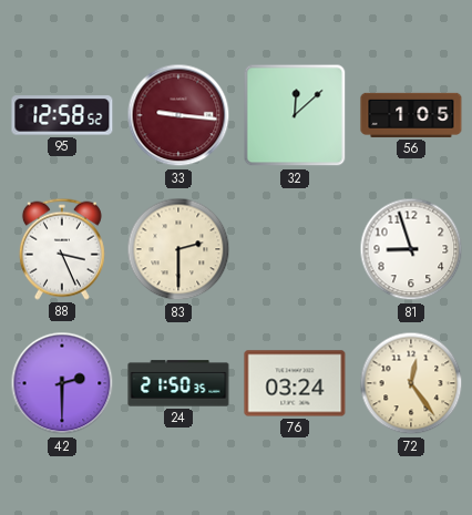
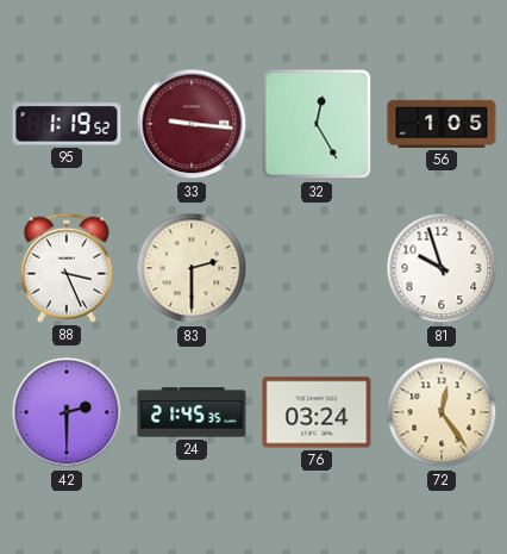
95: 12:58 -> 1:19
32: 12:08 -> 12:25
81: 8:57 -> 9:57
24: 21:50 -> 21:45
